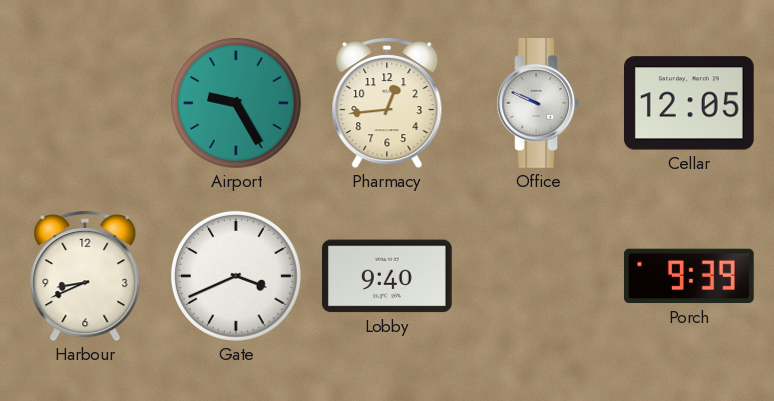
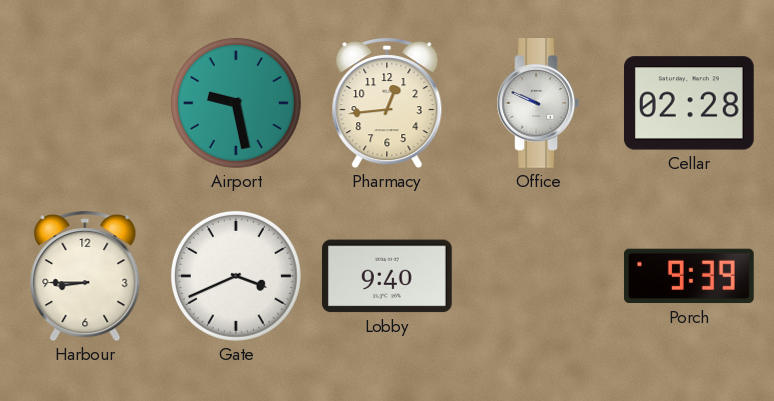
Airport: 9:25 -> 9:28
Cellar: 12:05 -> 02:28
Harbour: 8:41 -> 8:45
